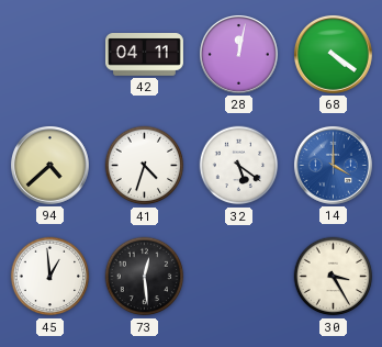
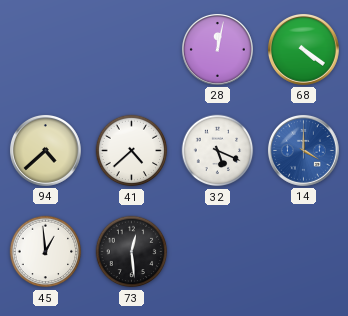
42: 04:11 -> none
41: 4:33 -> 4:38
32: 5:21 -> 5:19
30: 3:25 -> none
